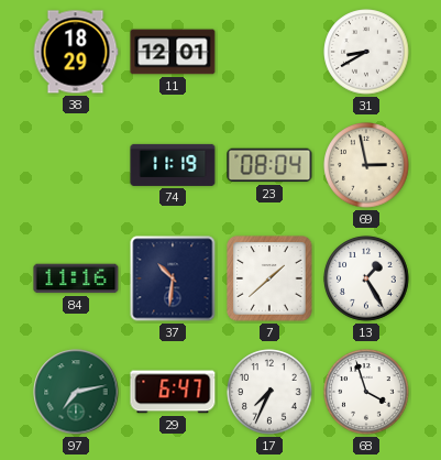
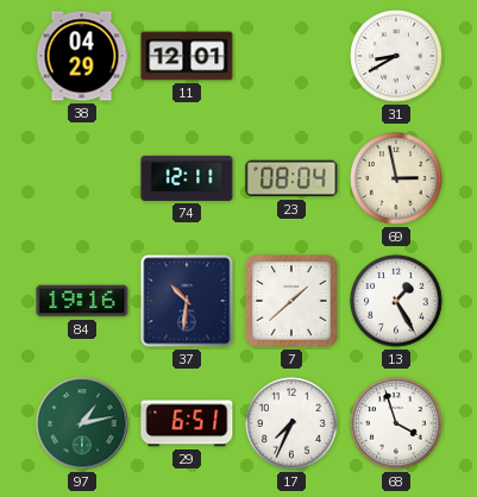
38: 18:29 -> 04:29
74: 11:19 -> 12:11
84: 11:16 -> 19:16
97: 7:13 -> 1:13
29: 6:47 -> 6:51
